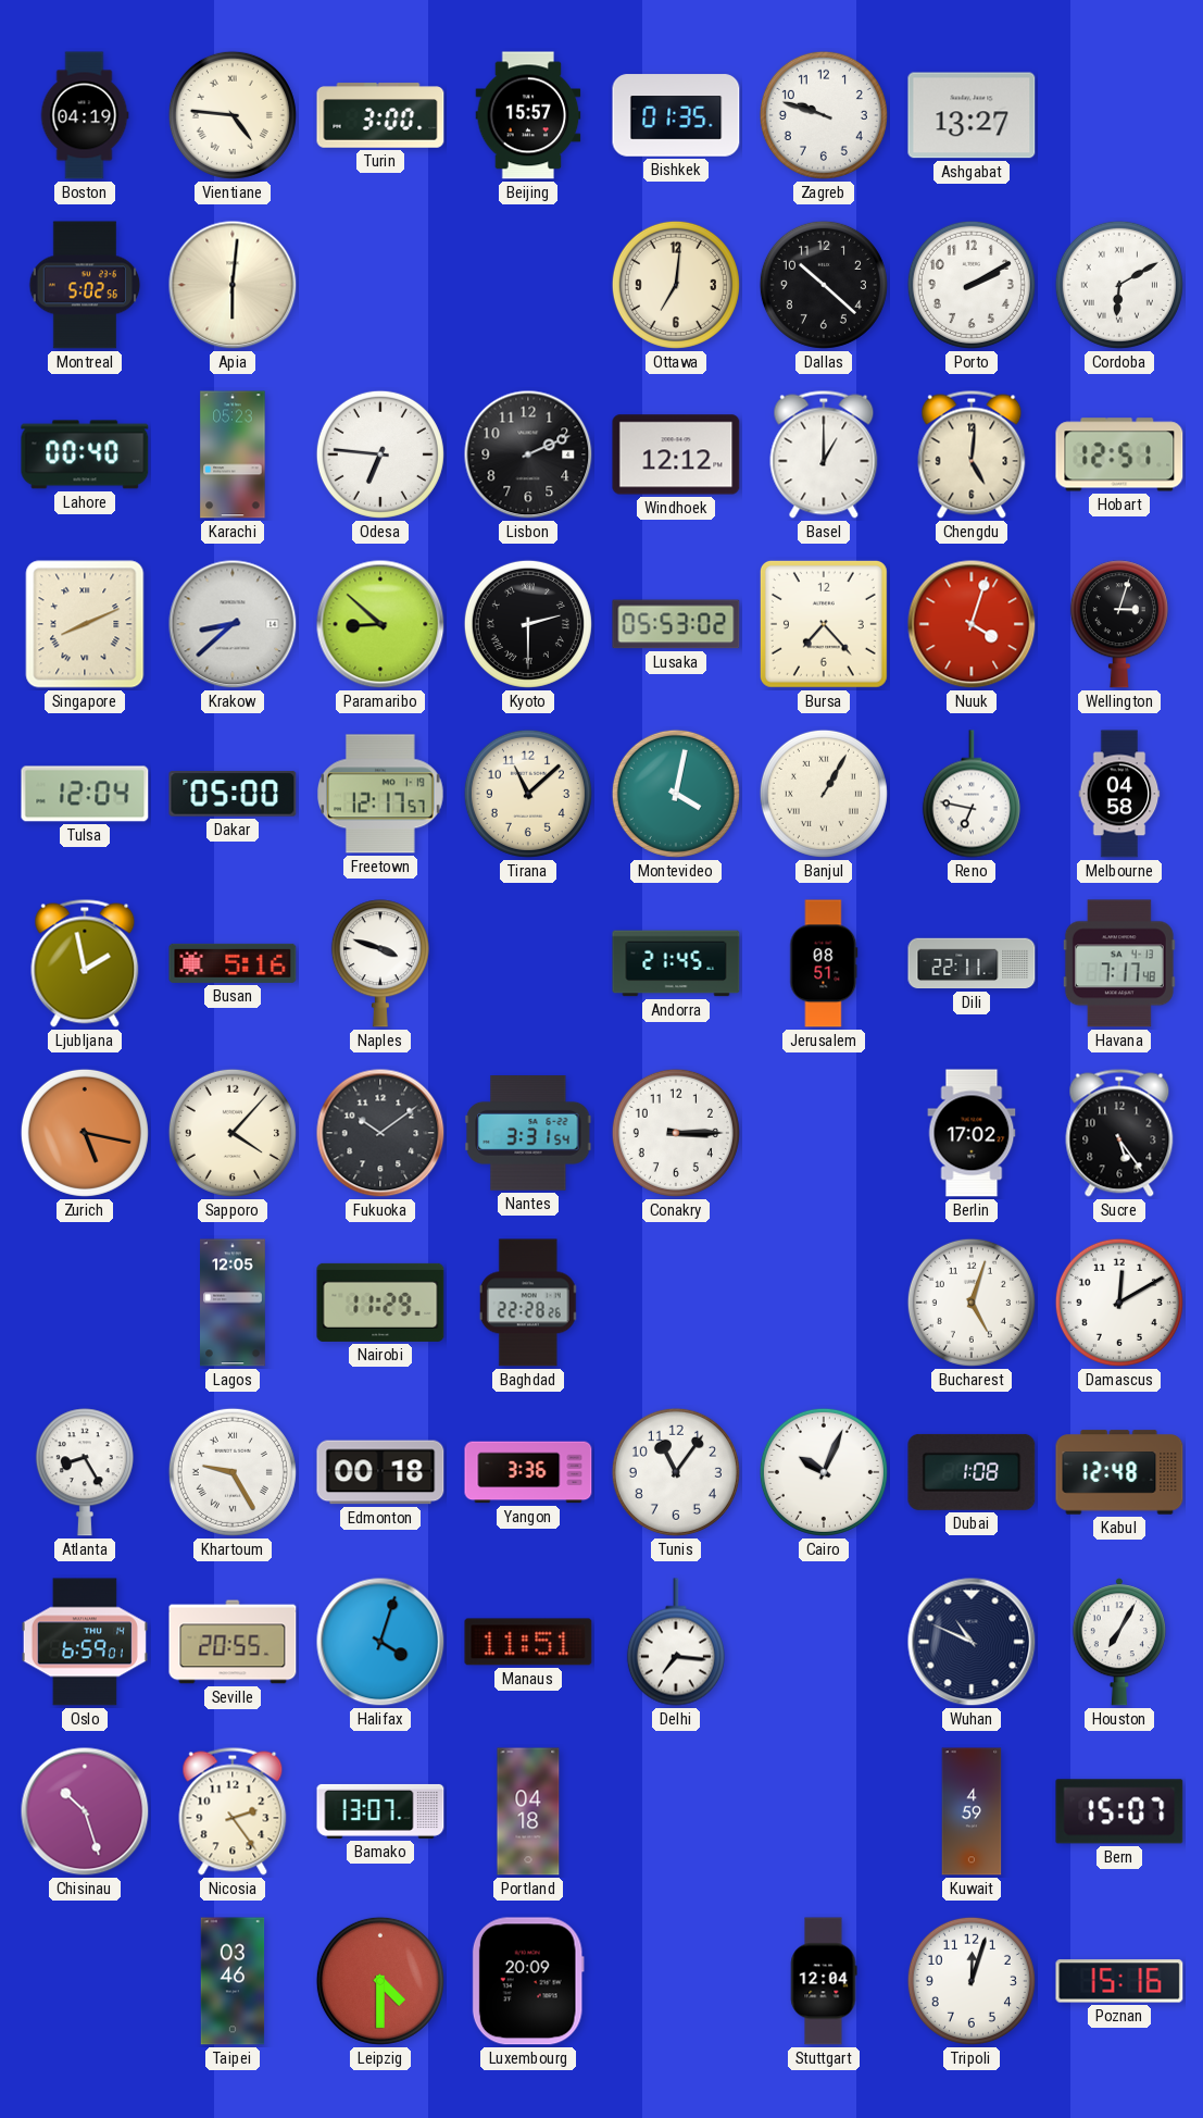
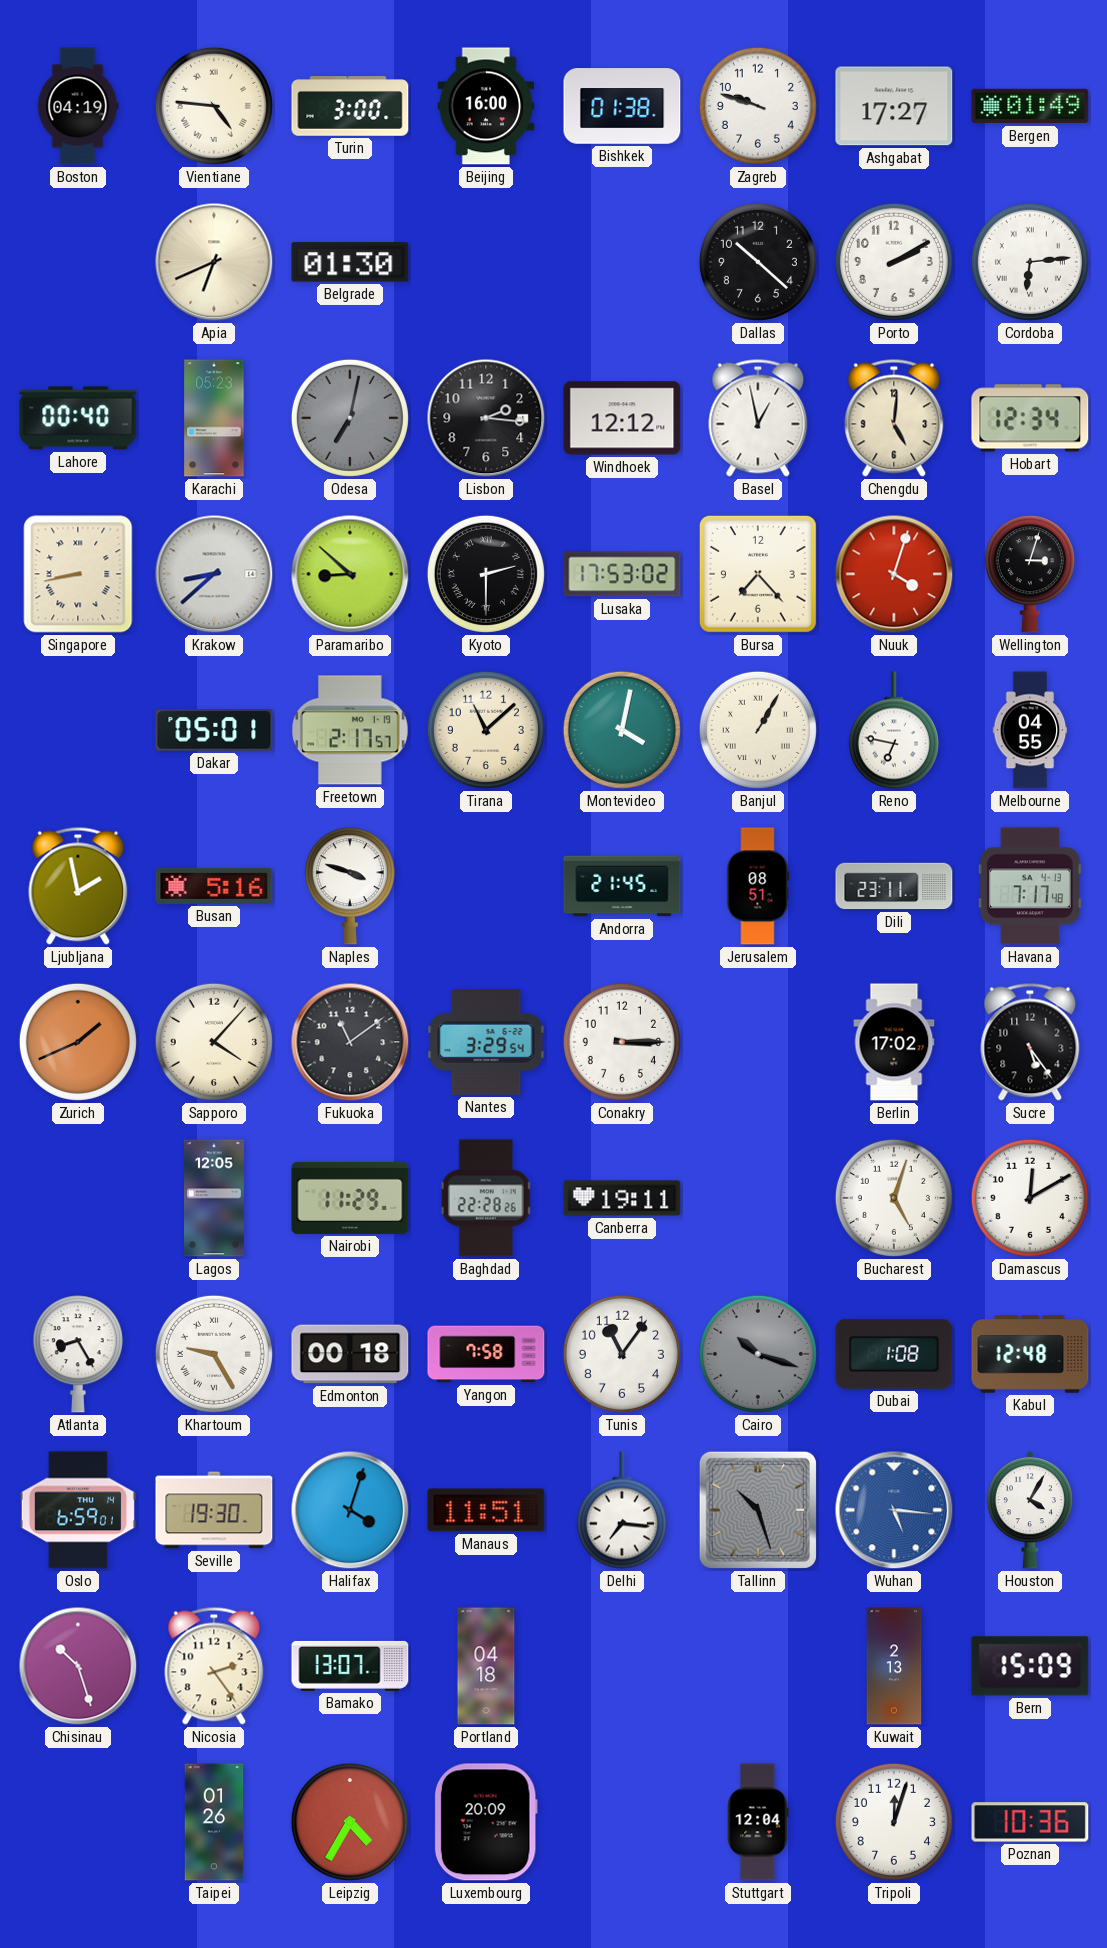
Beijing: 15:57 -> 16:00
Bishkek: 01:35 -> 01:38
Ashgabat: 13:27 -> 17:27
Bergen: none -> 01:49
Montreal: 5:02 -> none
Apia: 6:01 -> 6:41
Belgrade: none -> 01:30
Ottawa: 7:01 -> none
Cordoba: 6:10 -> 6:14
Odesa: 6:46 -> 7:02
Odesa dial: white -> grey
Lisbon: 2:11 -> 2:16
Basel: 1:00 -> 12:58
Hobart: 12:51 -> 12:34
Singapore: 8:11 -> 8:43
Lusaka: 05:53 -> 17:53
Tulsa: 12:04 -> none
Dakar: 05:00 -> 05:01
Freetown: 12:17 -> 2:17
Melbourne: 04:58 -> 04:55
Dili: 22:11 -> 23:11
Zurich: 5:17 -> 1:41
Fukuoka: 10:09 -> 11:09
Nantes: 3:31 -> 3:29
Canberra: none -> 19:11
Yangon: 3:36 -> 7:58
Cairo: 10:04 -> 10:18
Cairo dial: white -> grey
Seville: 20:55 -> 19:30
Tallinn: none -> 10:27
Wuhan: 10:49 -> 5:16
Wuhan dial: navy -> blue
Houston: 7:05 -> 4:05
Kuwait: 4:59 -> 2:13
Bern: 15:07 -> 15:09
Taipei: 03:46 -> 01:26
Leipzig: 4:30 -> 4:35
Poznan: 15:16 -> 10:36
